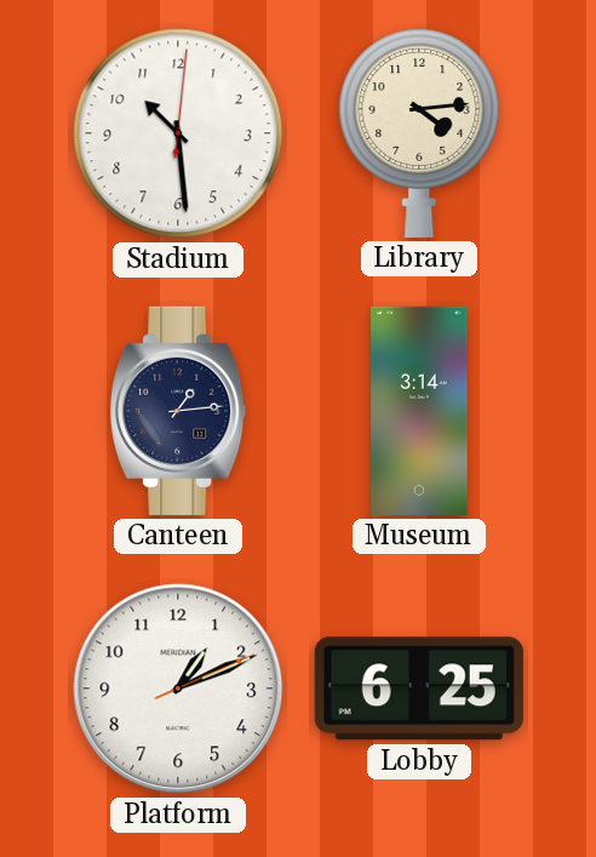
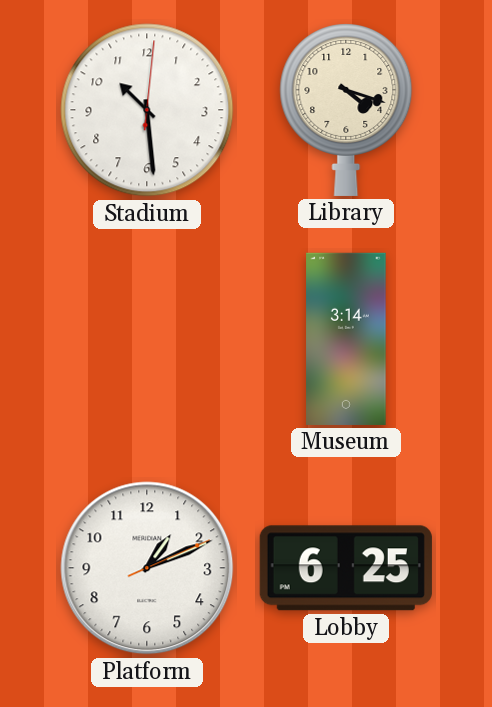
Library: 4:14 -> 4:18
Canteen: 1:14 -> none
